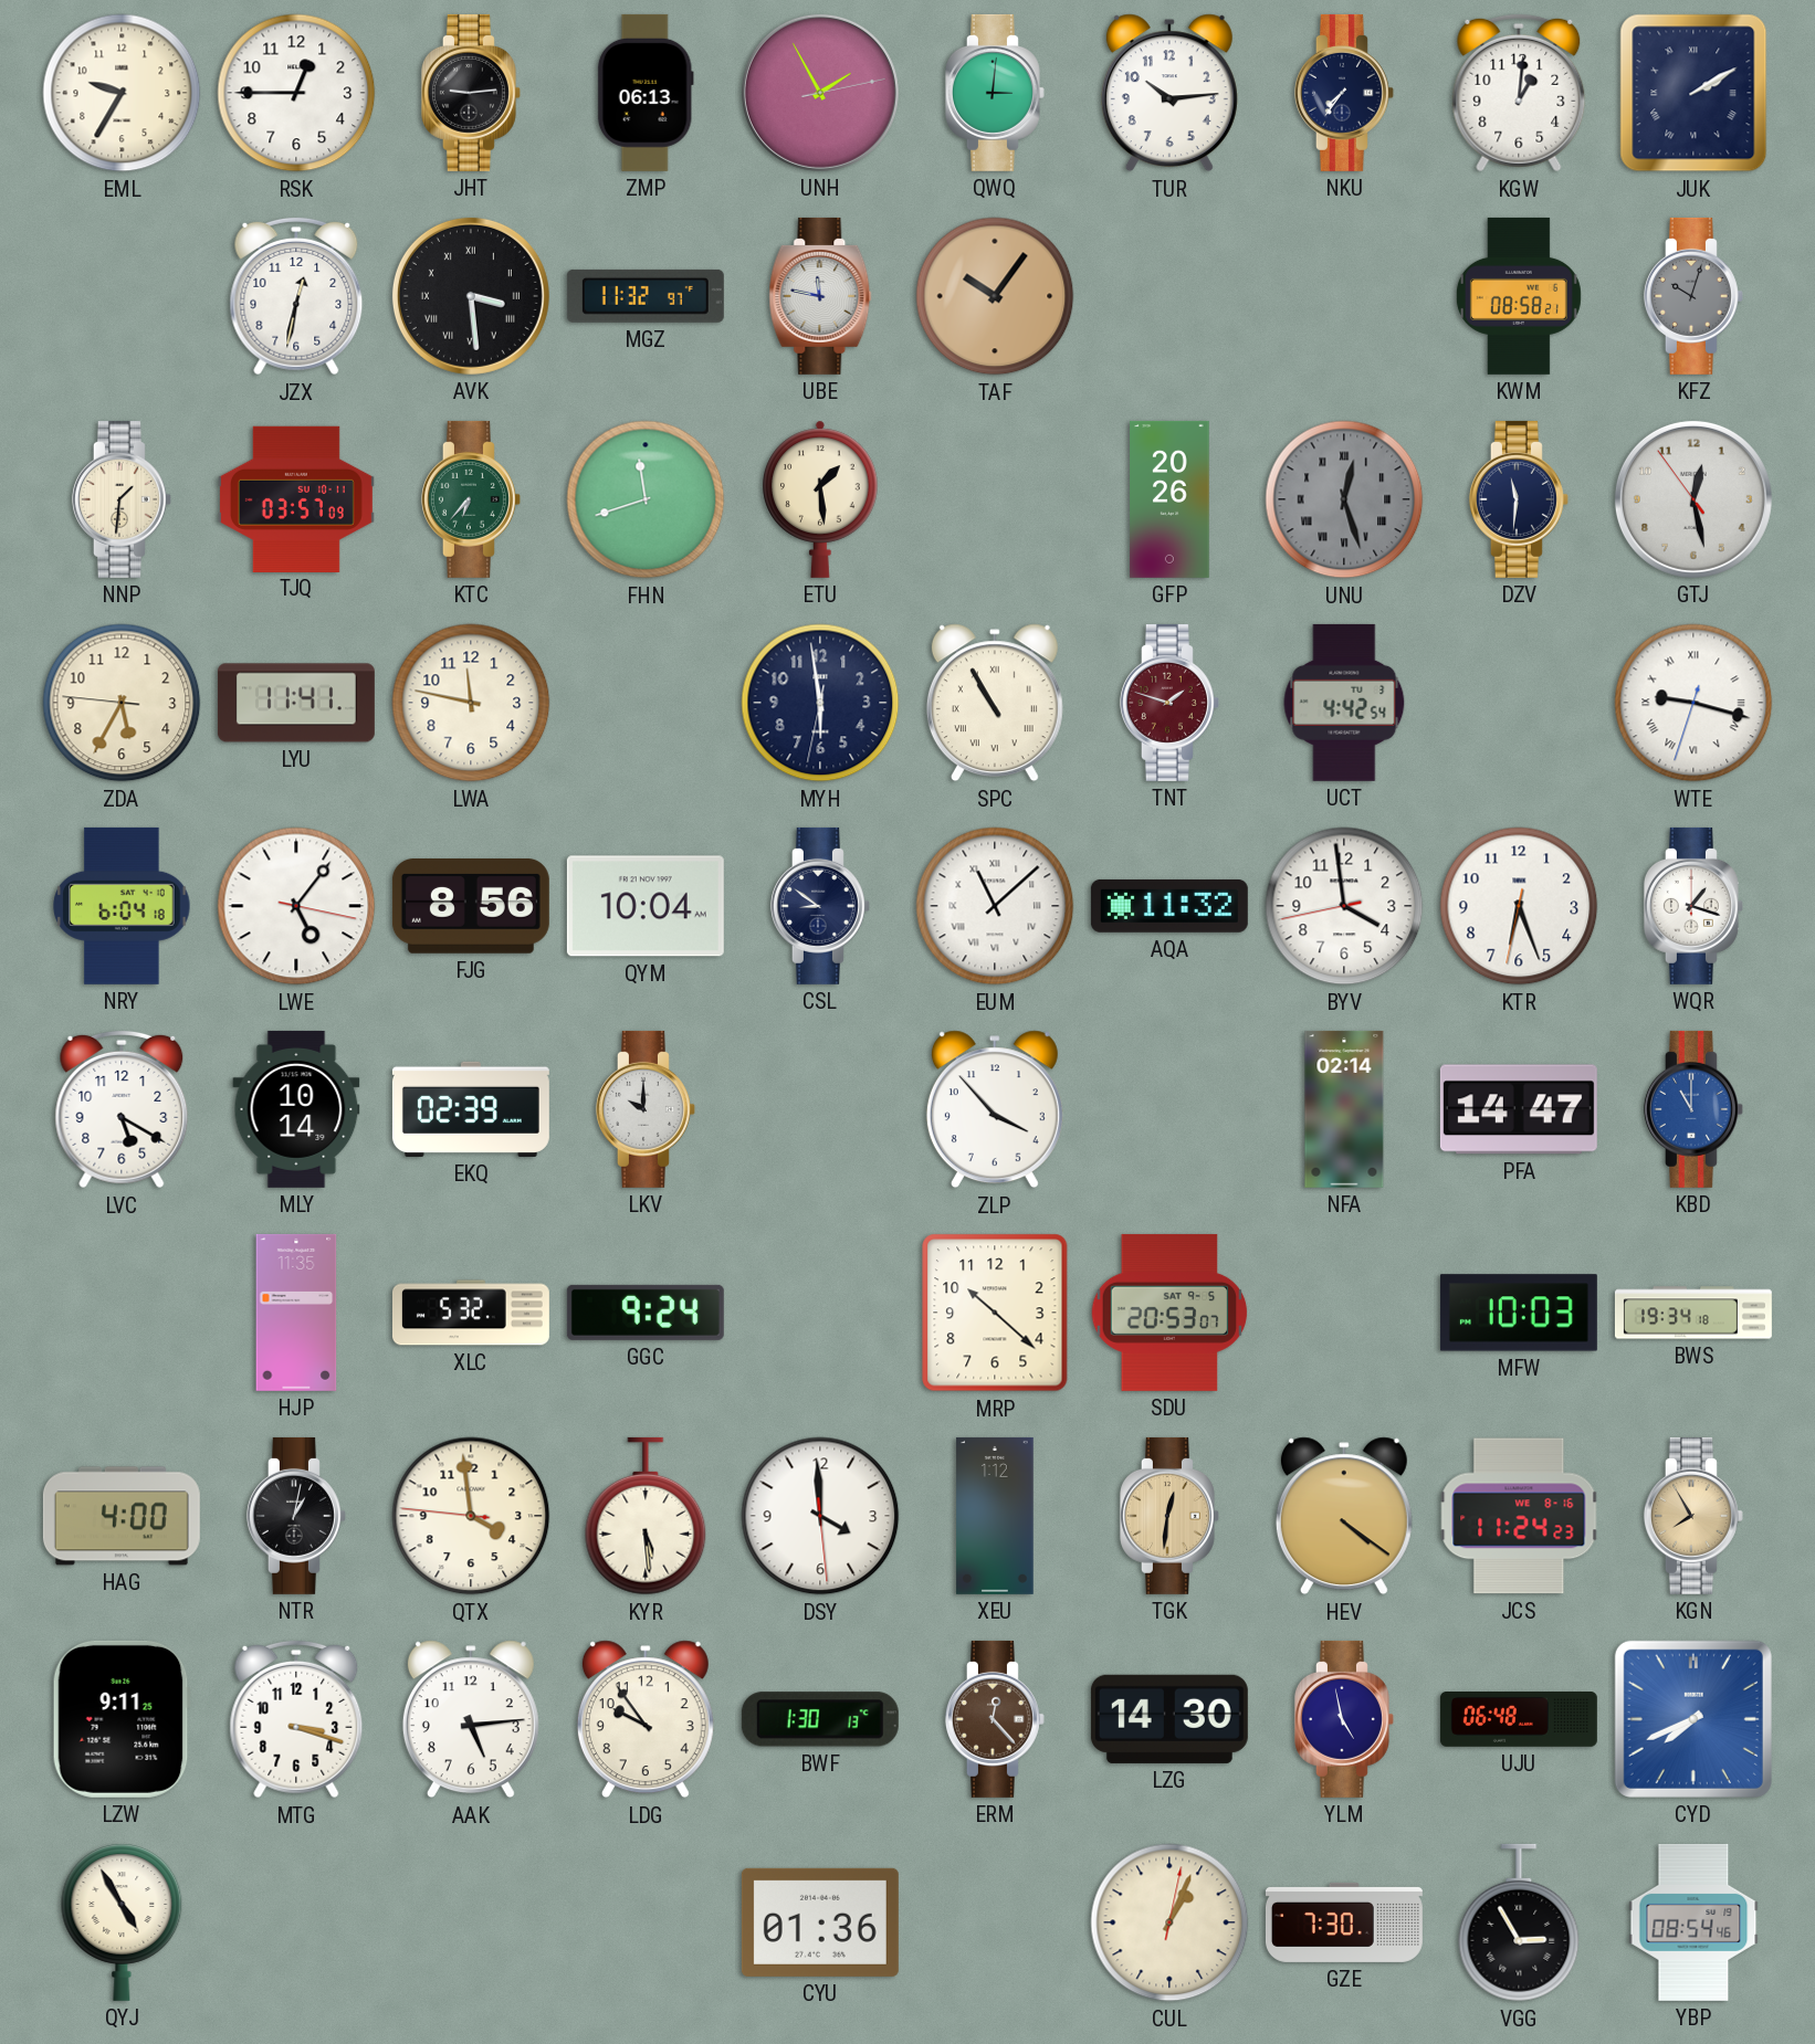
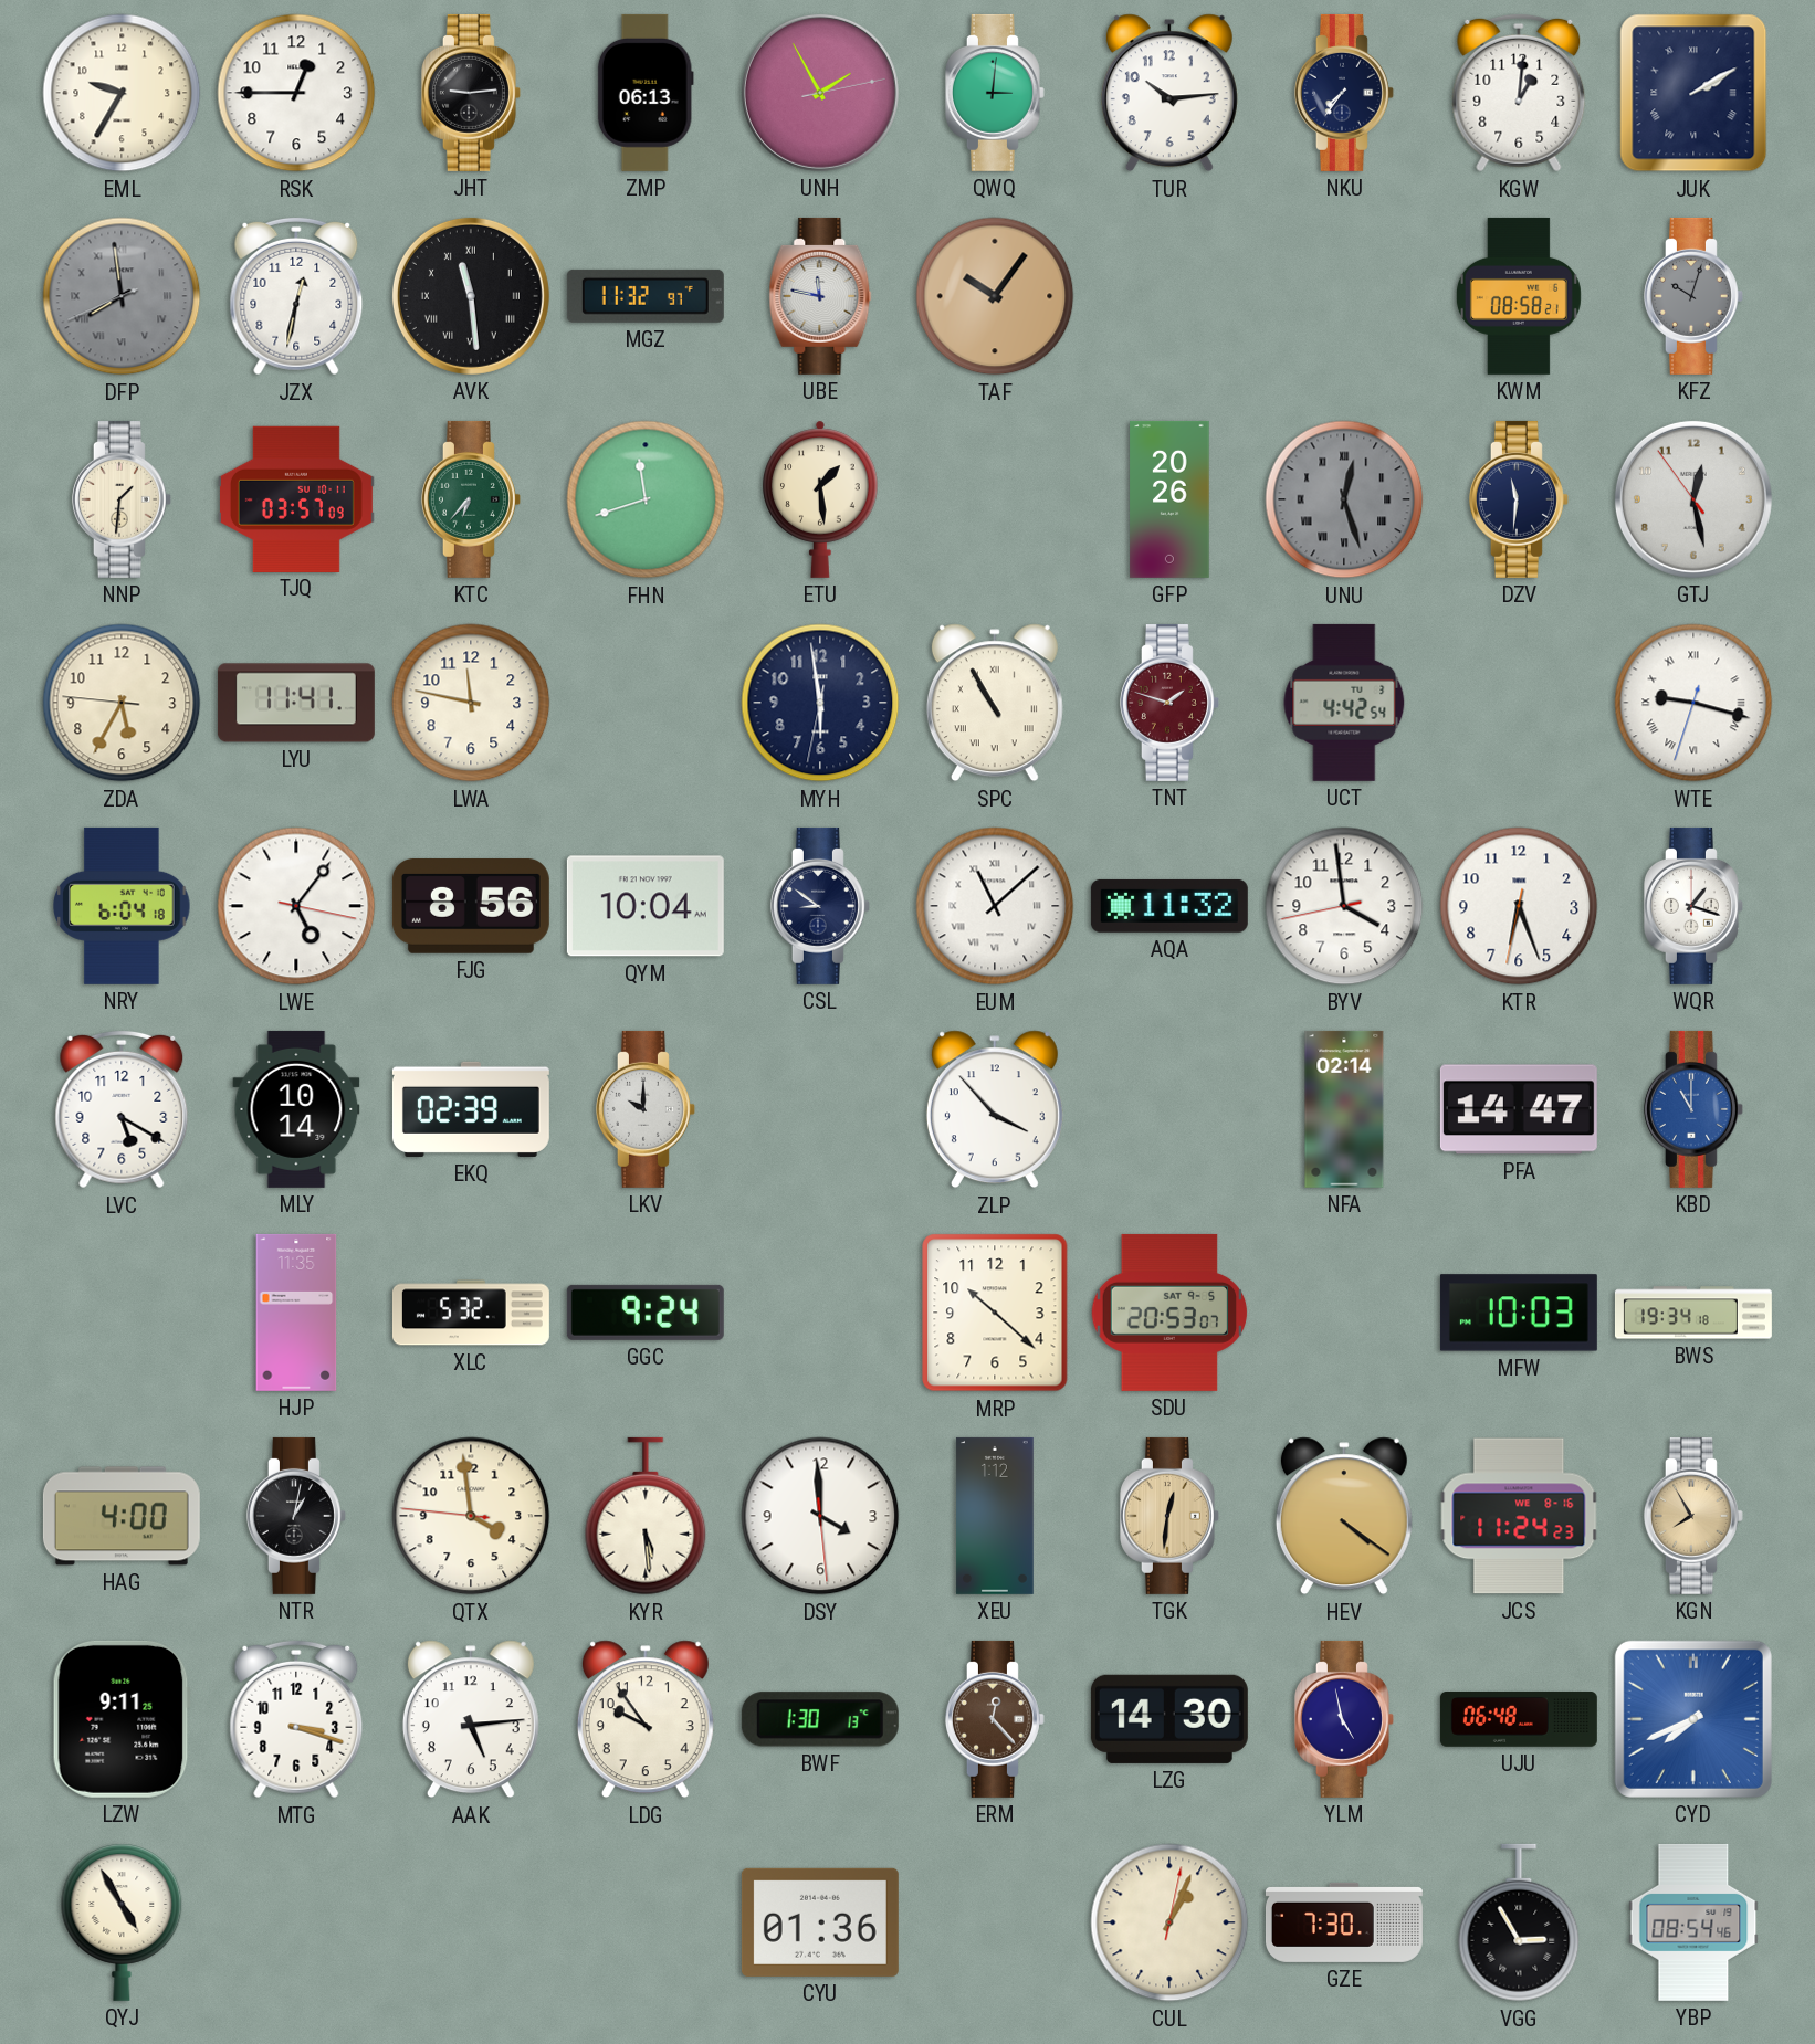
DFP: none -> 7:58
AVK: 3:29 -> 11:29
